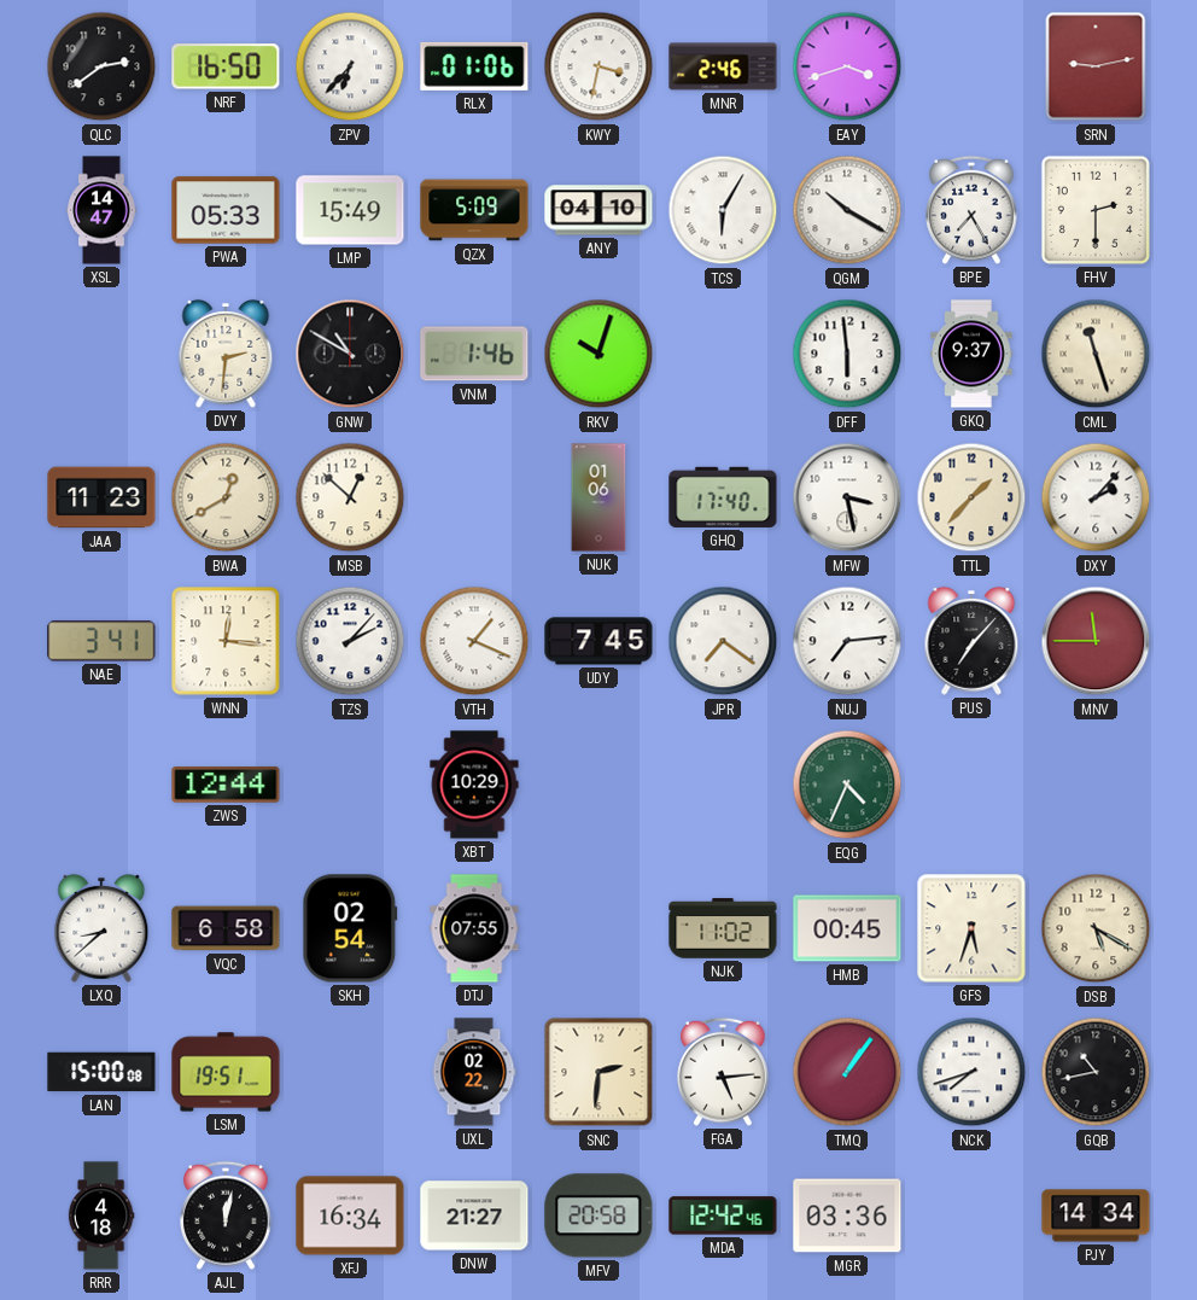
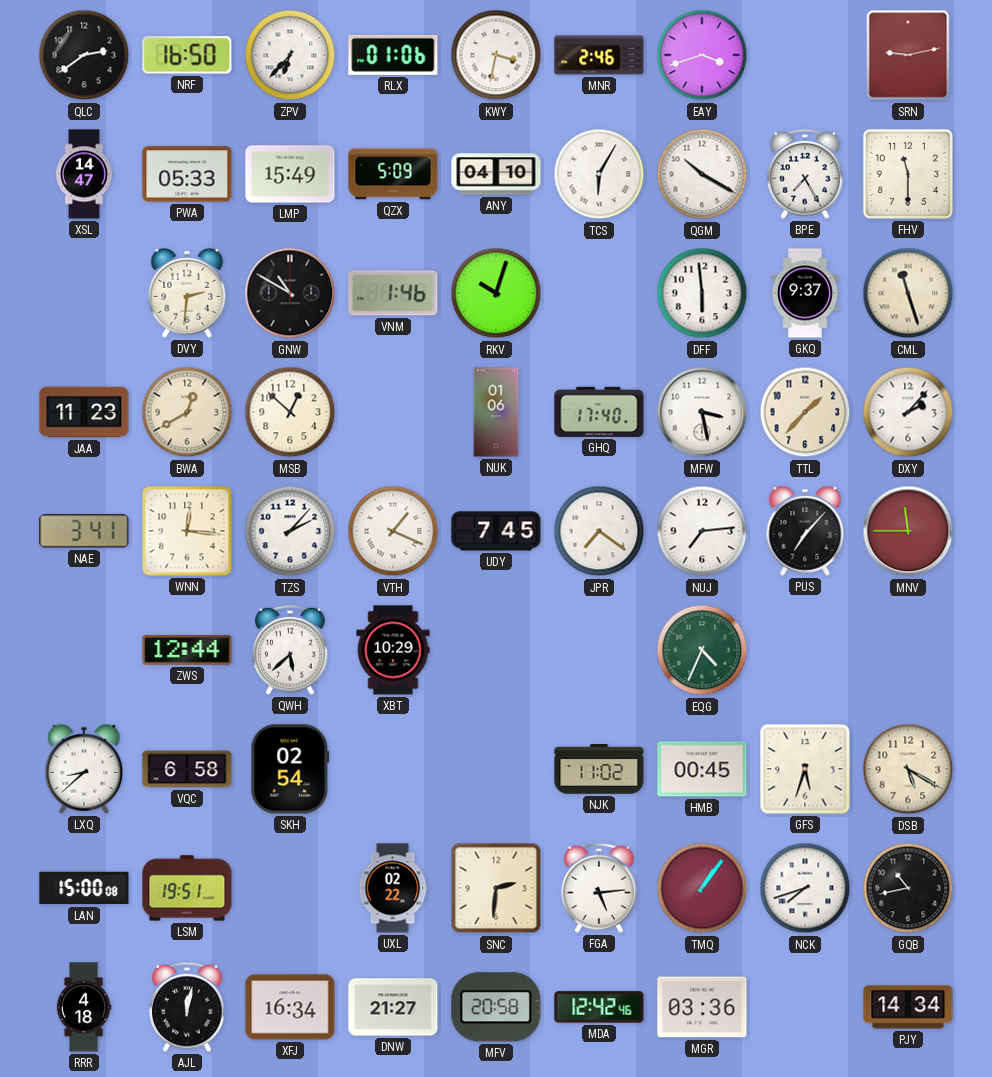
FHV: 2:30 -> 11:30
QWH: none -> 5:38
DTJ: 07:55 -> none
